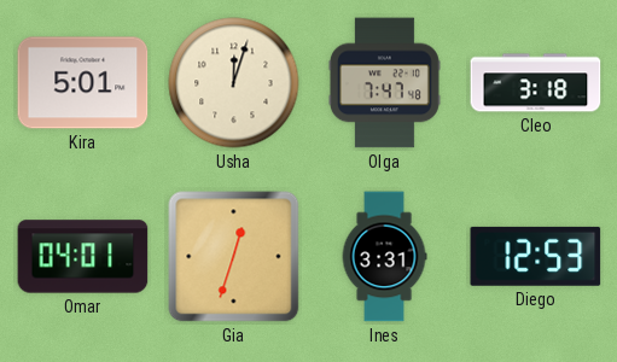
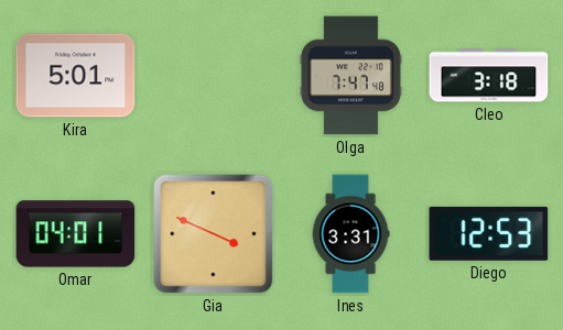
Usha: 12:03 -> none
Gia: 12:33 -> 3:49
